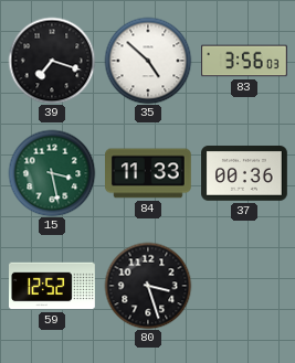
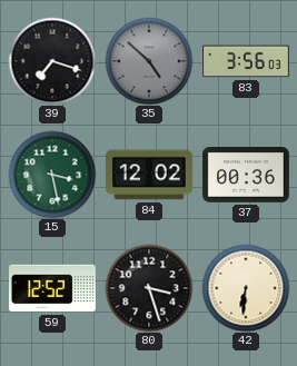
35 dial: white -> grey
84: 11:33 -> 12:02
42: none -> 6:31
